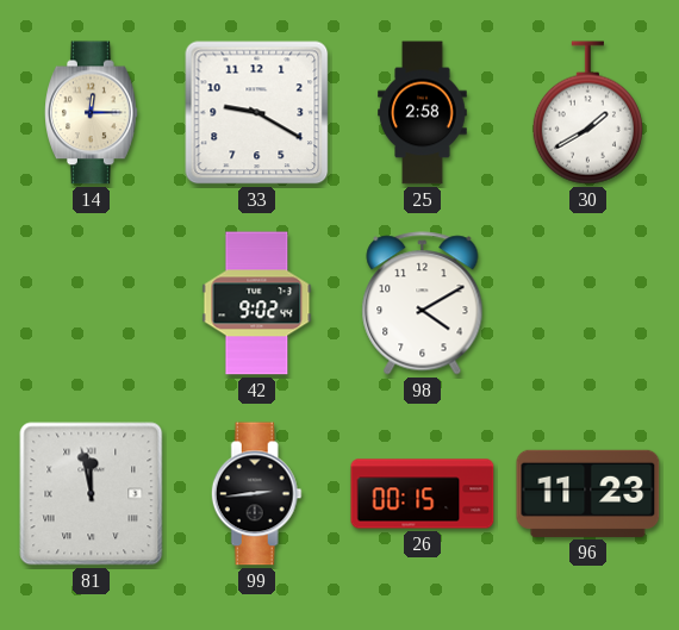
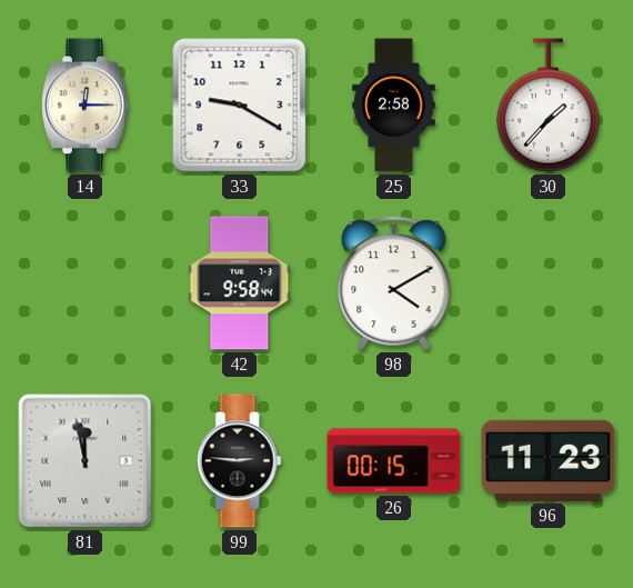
30: 1:40 -> 1:37
42: 9:02 -> 9:58
99: 2:44 -> 2:46
